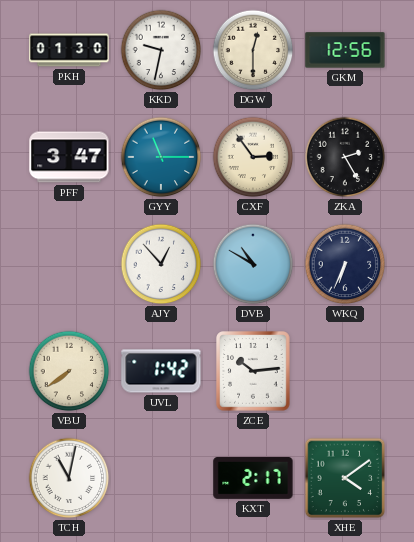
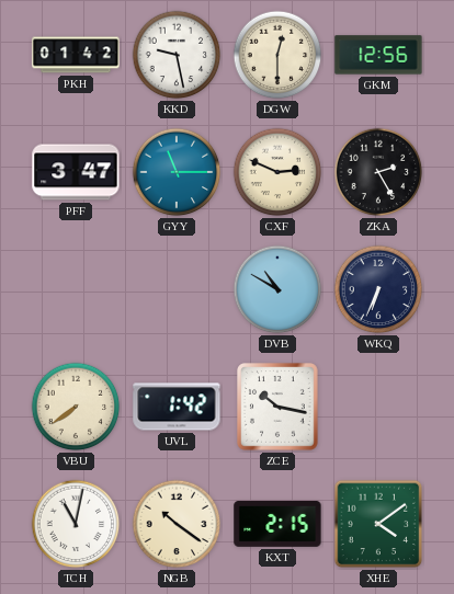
PKH: 01:30 -> 01:42
KKD: 9:32 -> 9:28
CXF: 2:54 -> 2:49
AJY: 12:53 -> none
ZCE: 10:14 -> 10:17
NGB: none -> 10:21
KXT: 2:17 -> 2:15
